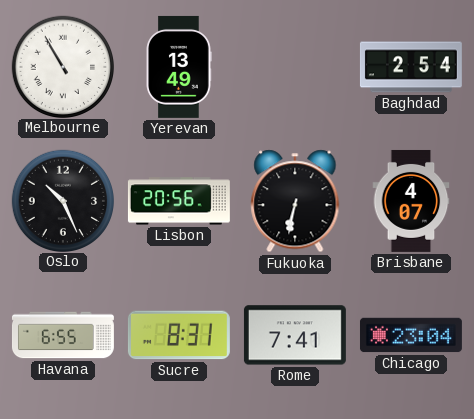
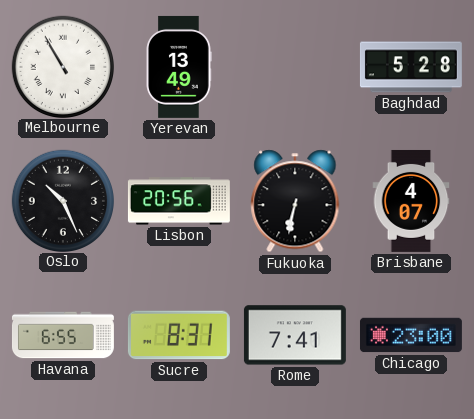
Baghdad: 2:54 -> 5:28
Chicago: 23:04 -> 23:00
